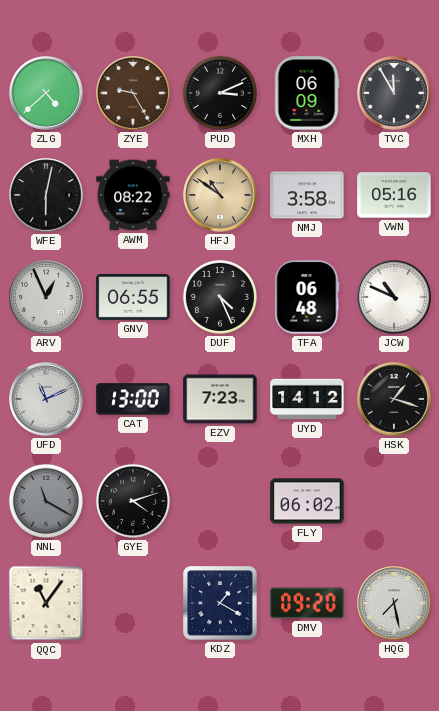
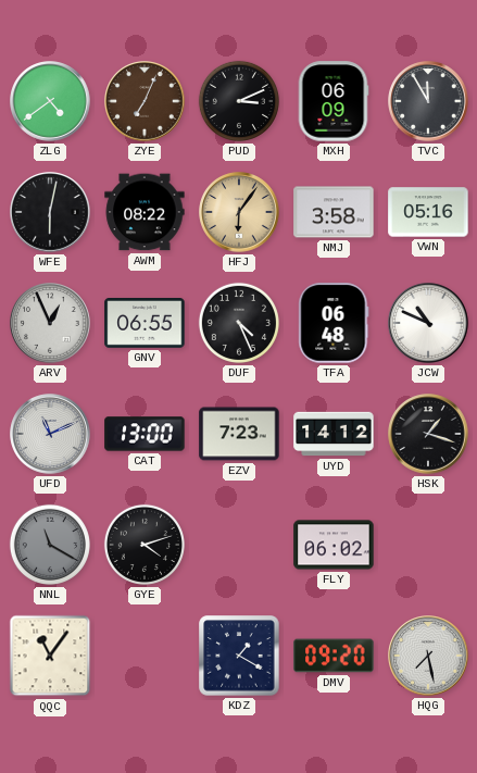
ZLG: 4:38 -> 4:39
ZYE: 9:25 -> 7:04
HFJ: 10:51 -> 6:06
